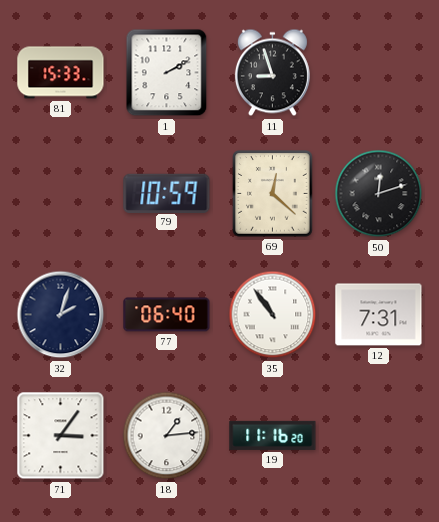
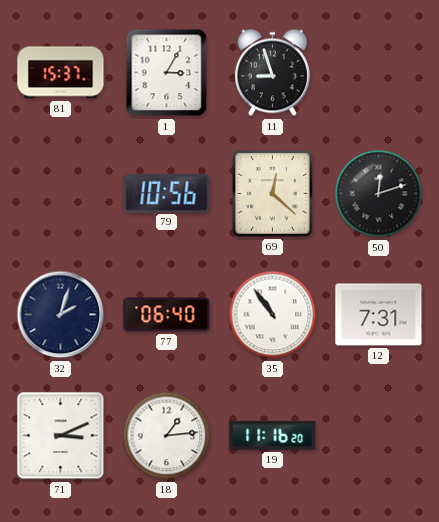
81: 15:33 -> 15:37
1: 2:10 -> 3:05
79: 10:59 -> 10:56
71: 3:06 -> 3:11
